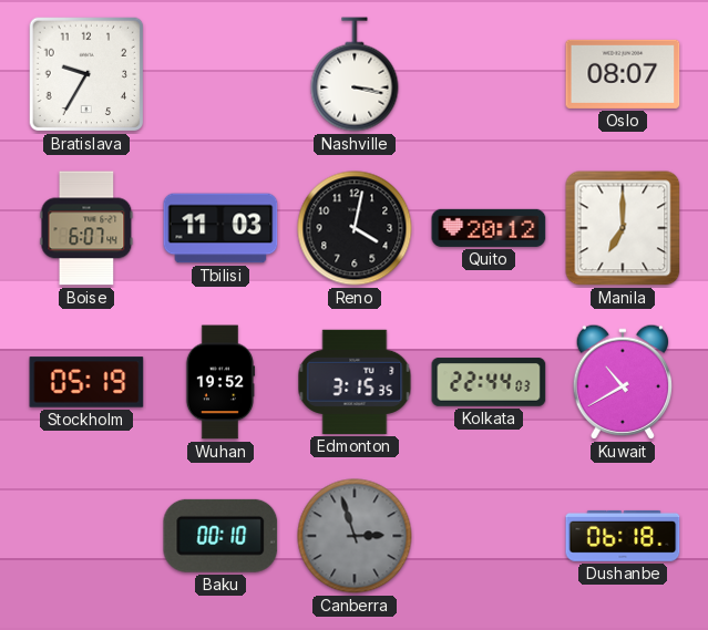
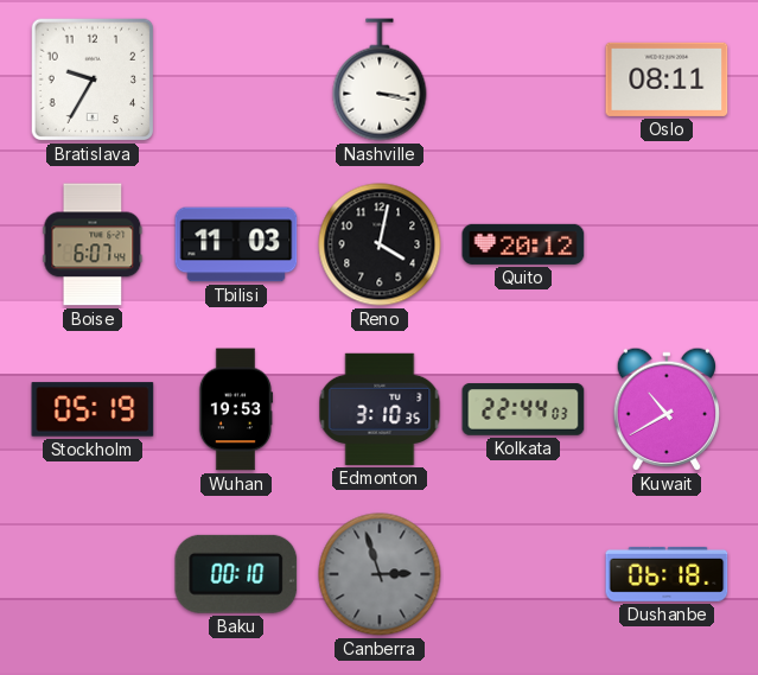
Oslo: 08:07 -> 08:11
Manila: 7:00 -> none
Wuhan: 19:52 -> 19:53
Edmonton: 3:15 -> 3:10
